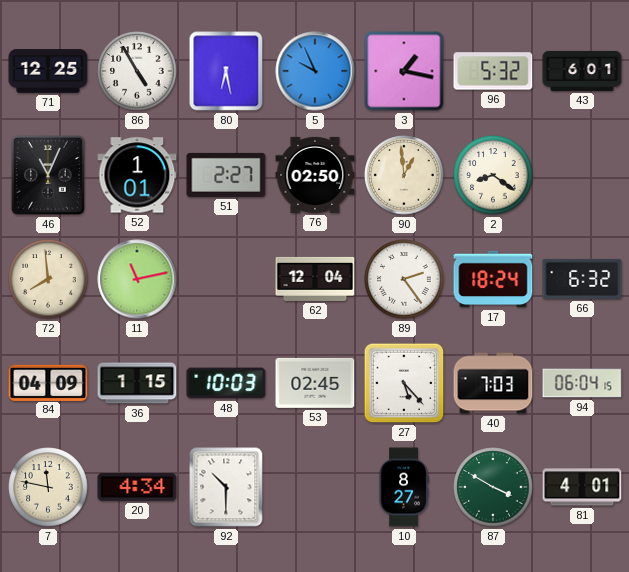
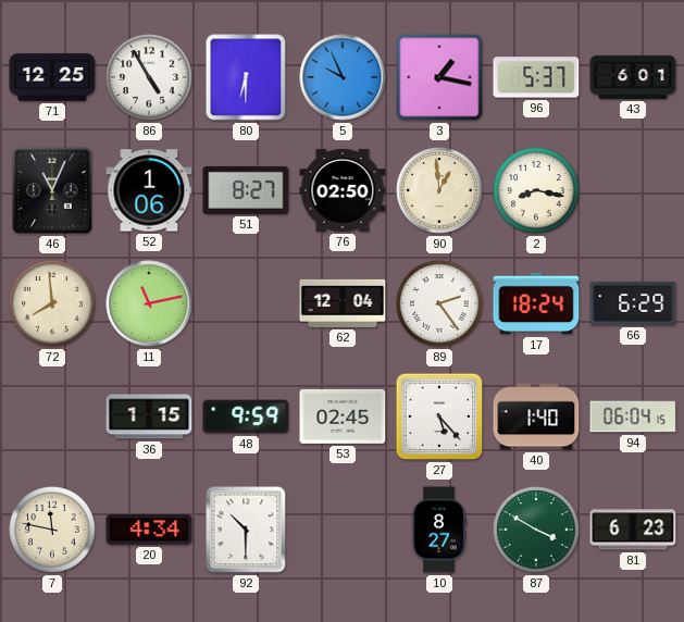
80: 6:28 -> 6:30
96: 5:32 -> 5:37
52: 1:01 -> 1:06
51: 2:27 -> 8:27
2: 8:21 -> 8:17
66: 6:32 -> 6:29
84: 04:09 -> none
48: 10:03 -> 9:59
40: 7:03 -> 1:40
81: 4:01 -> 6:23
